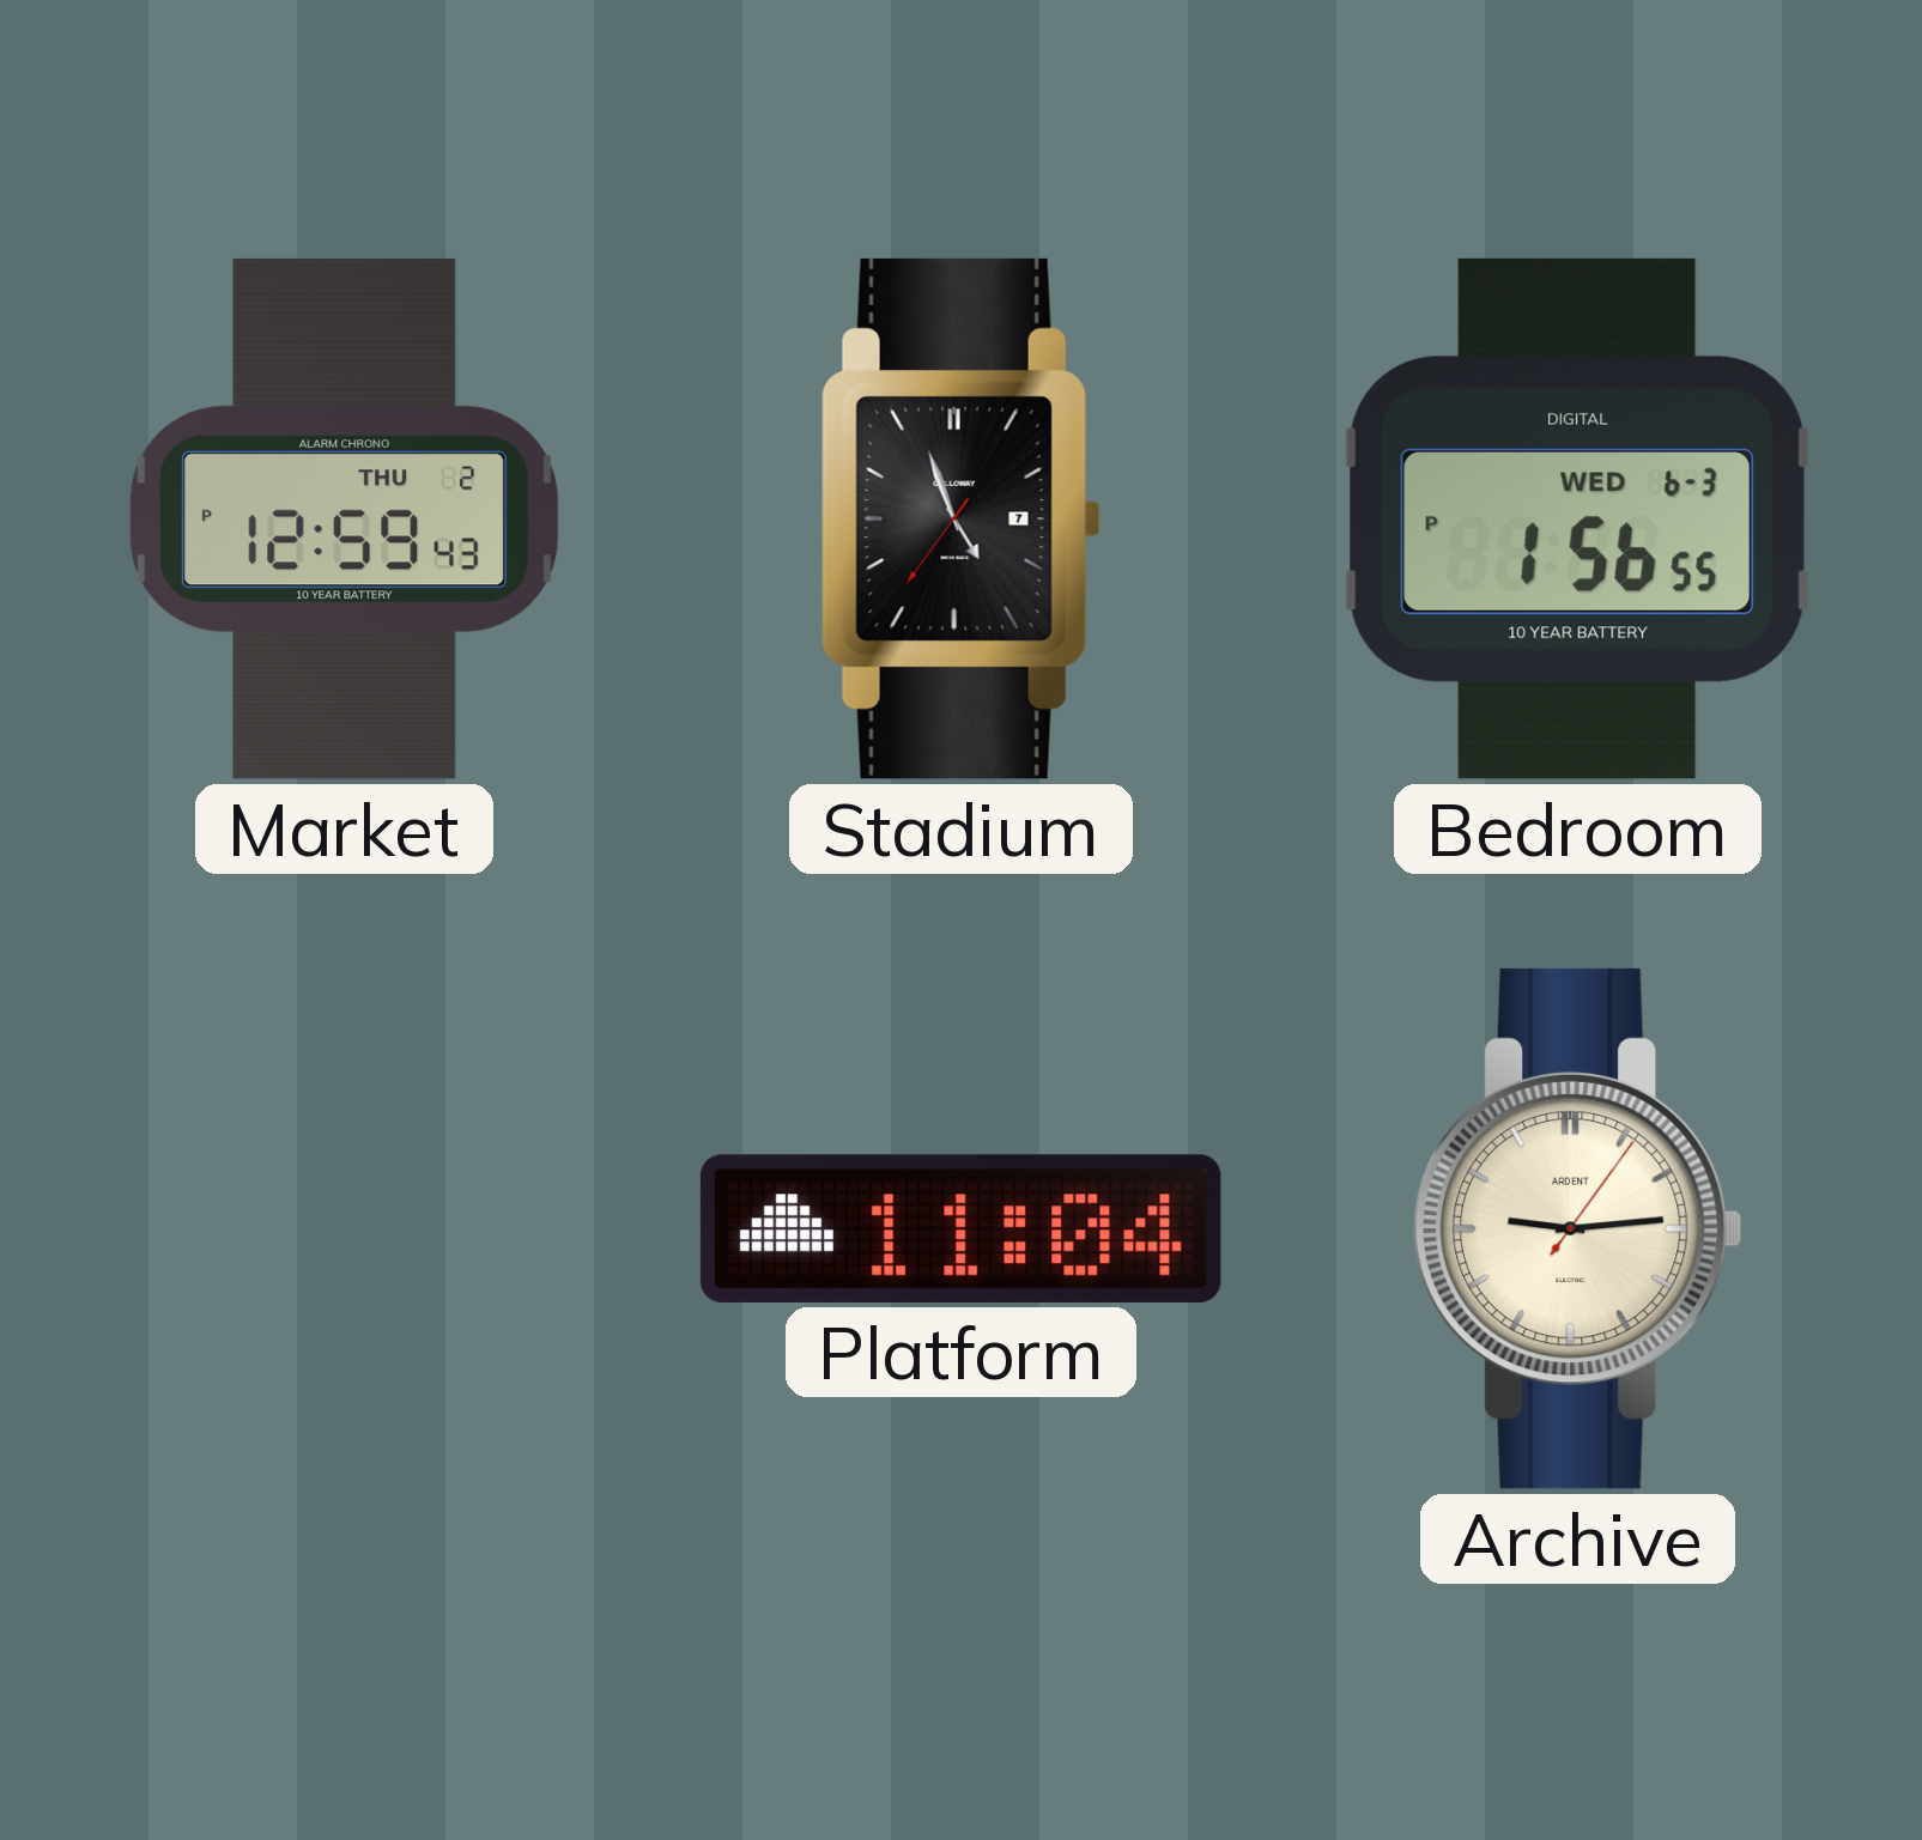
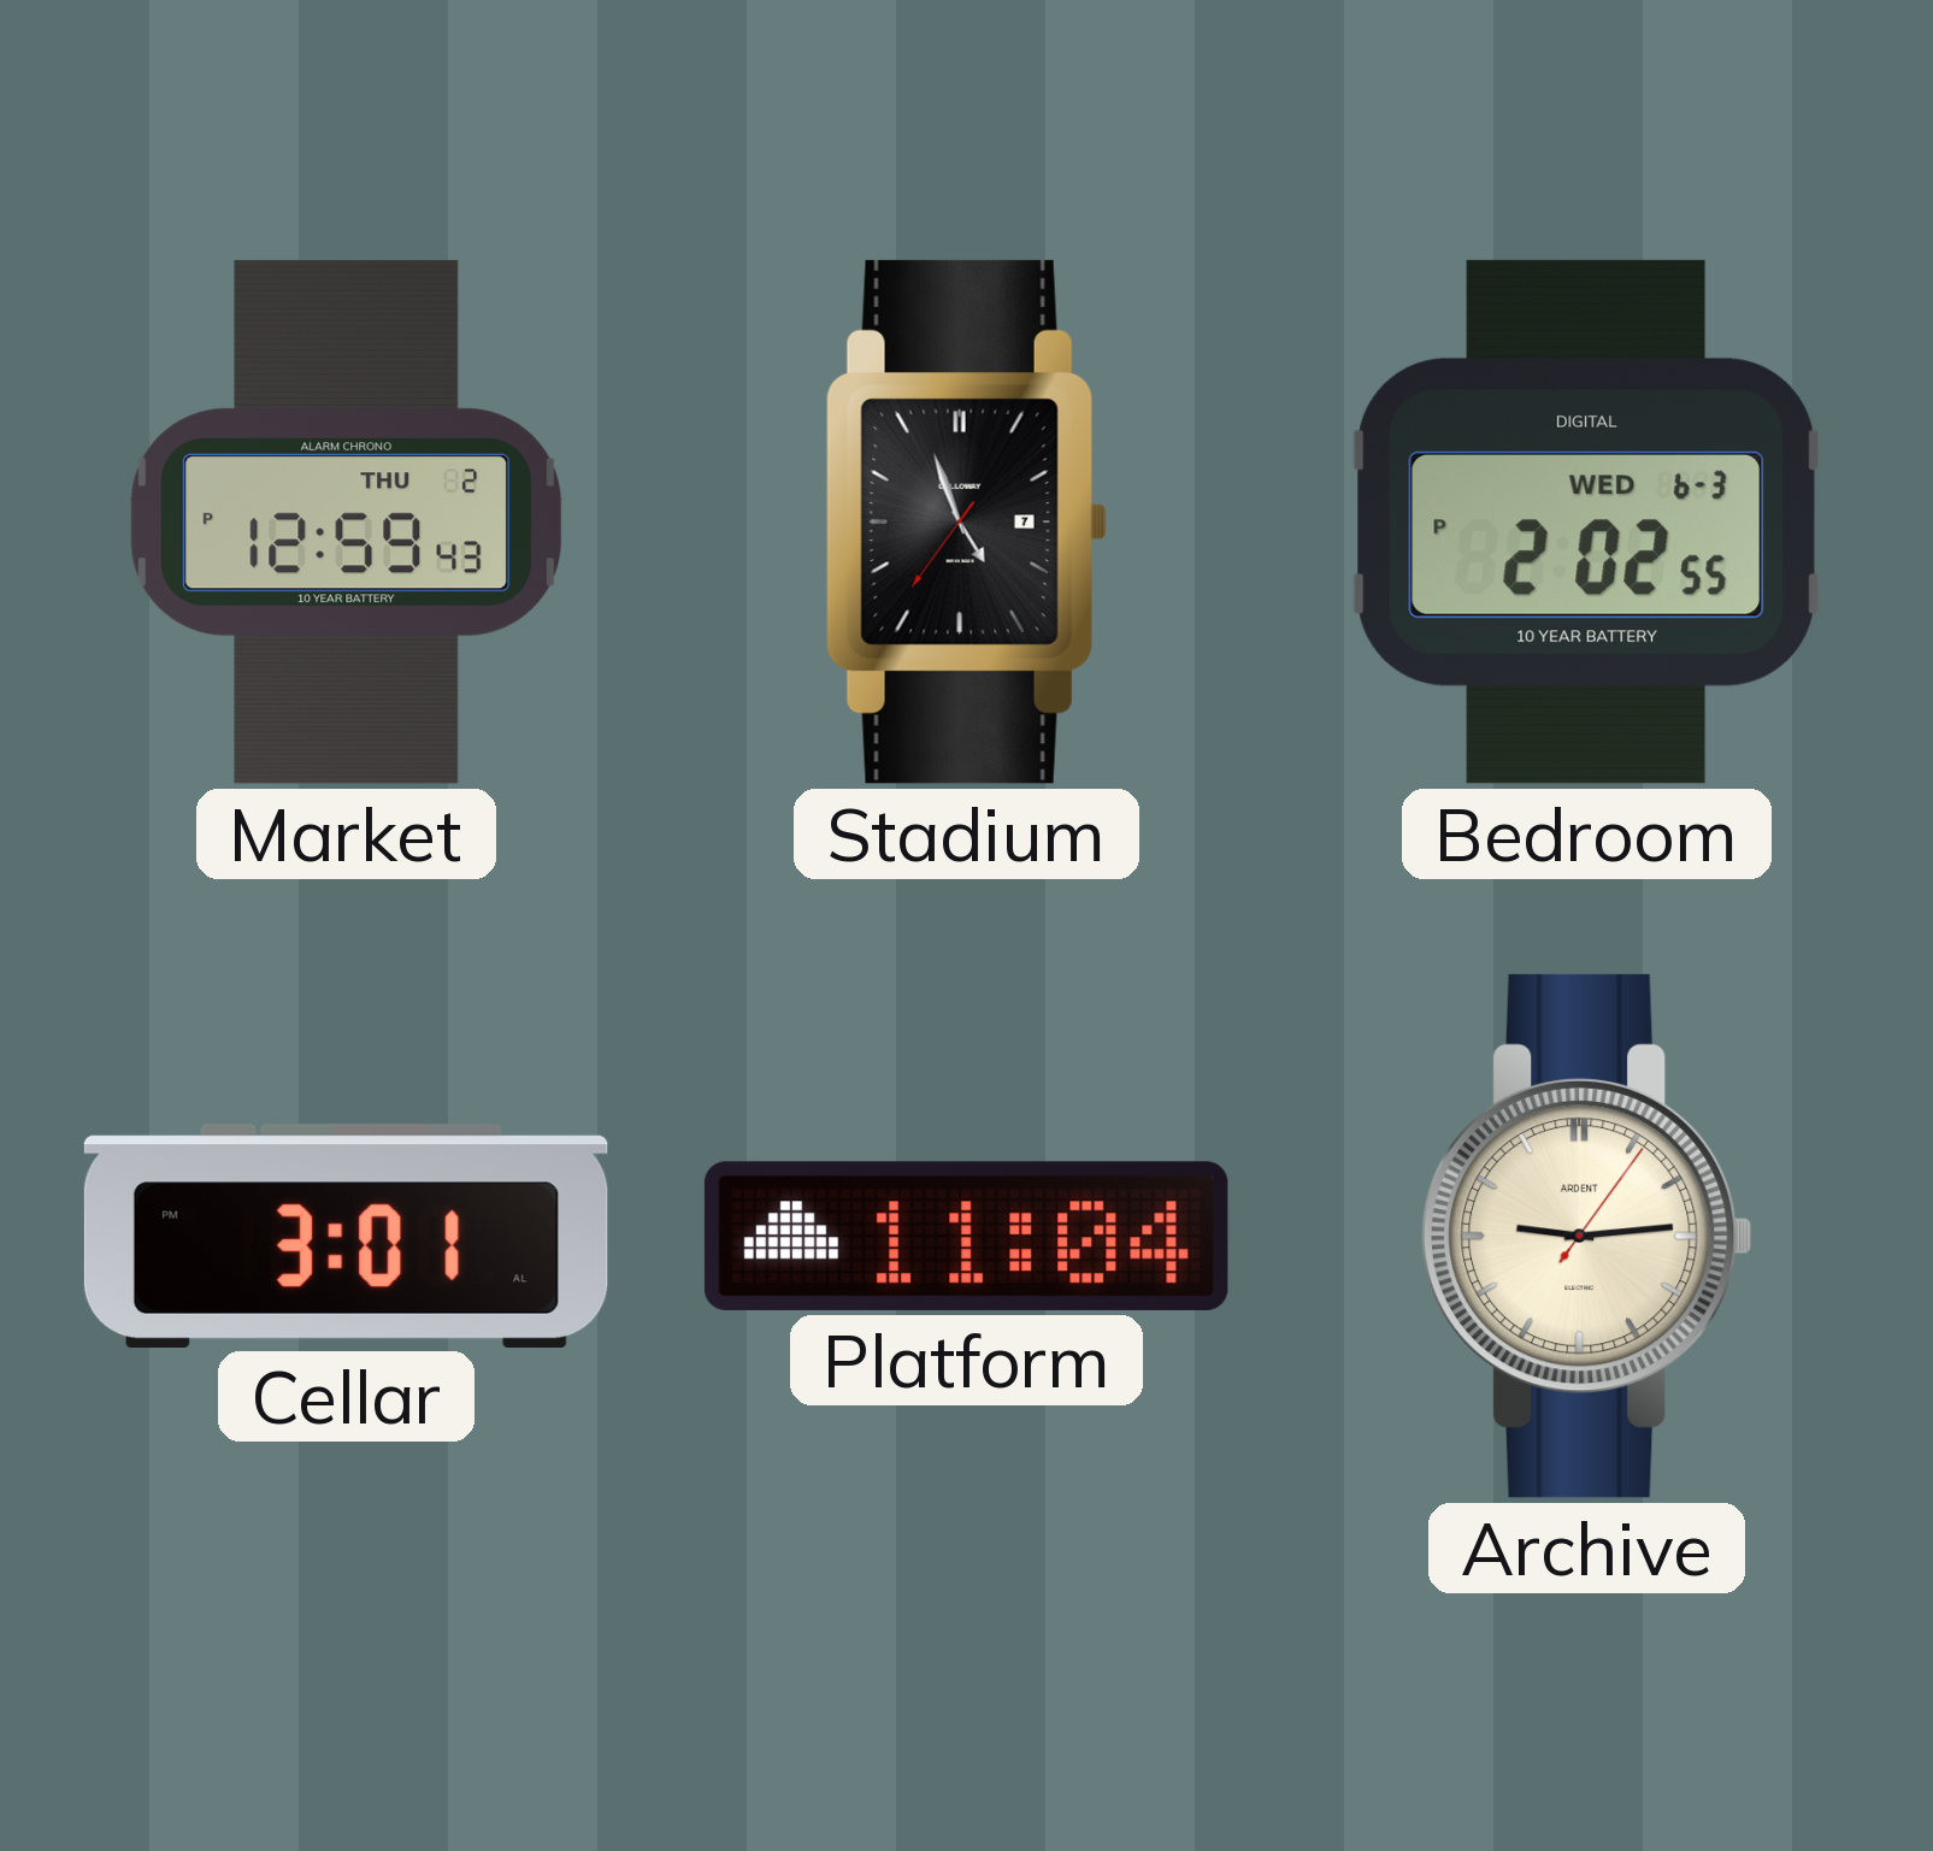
Bedroom: 1:56 -> 2:02
Cellar: none -> 3:01
